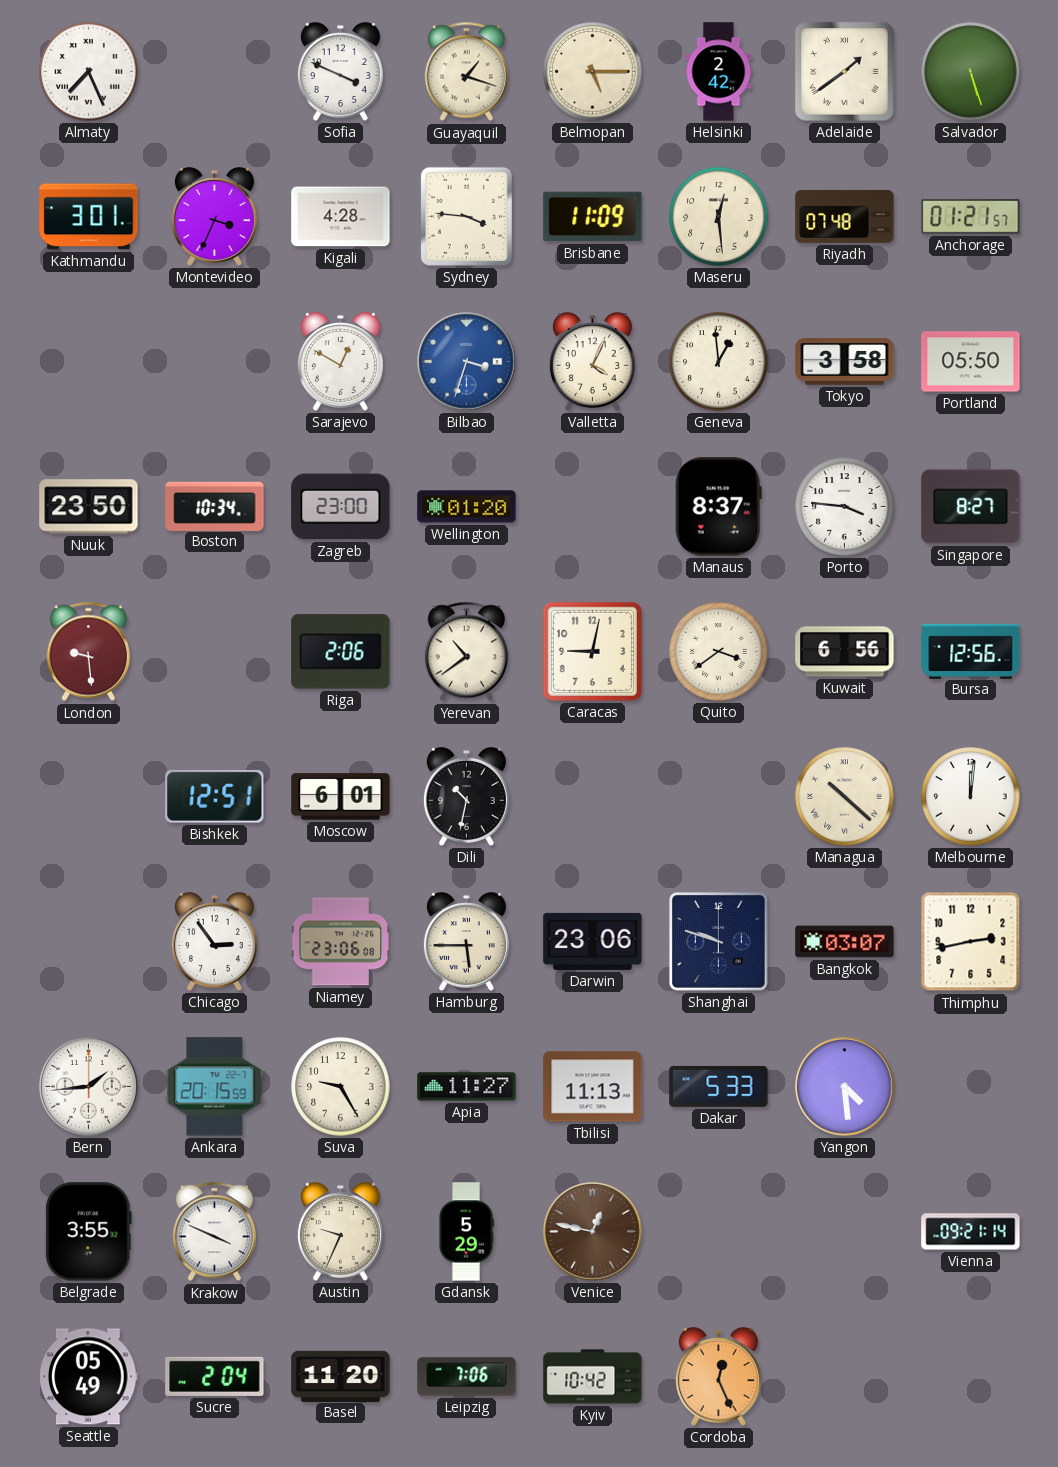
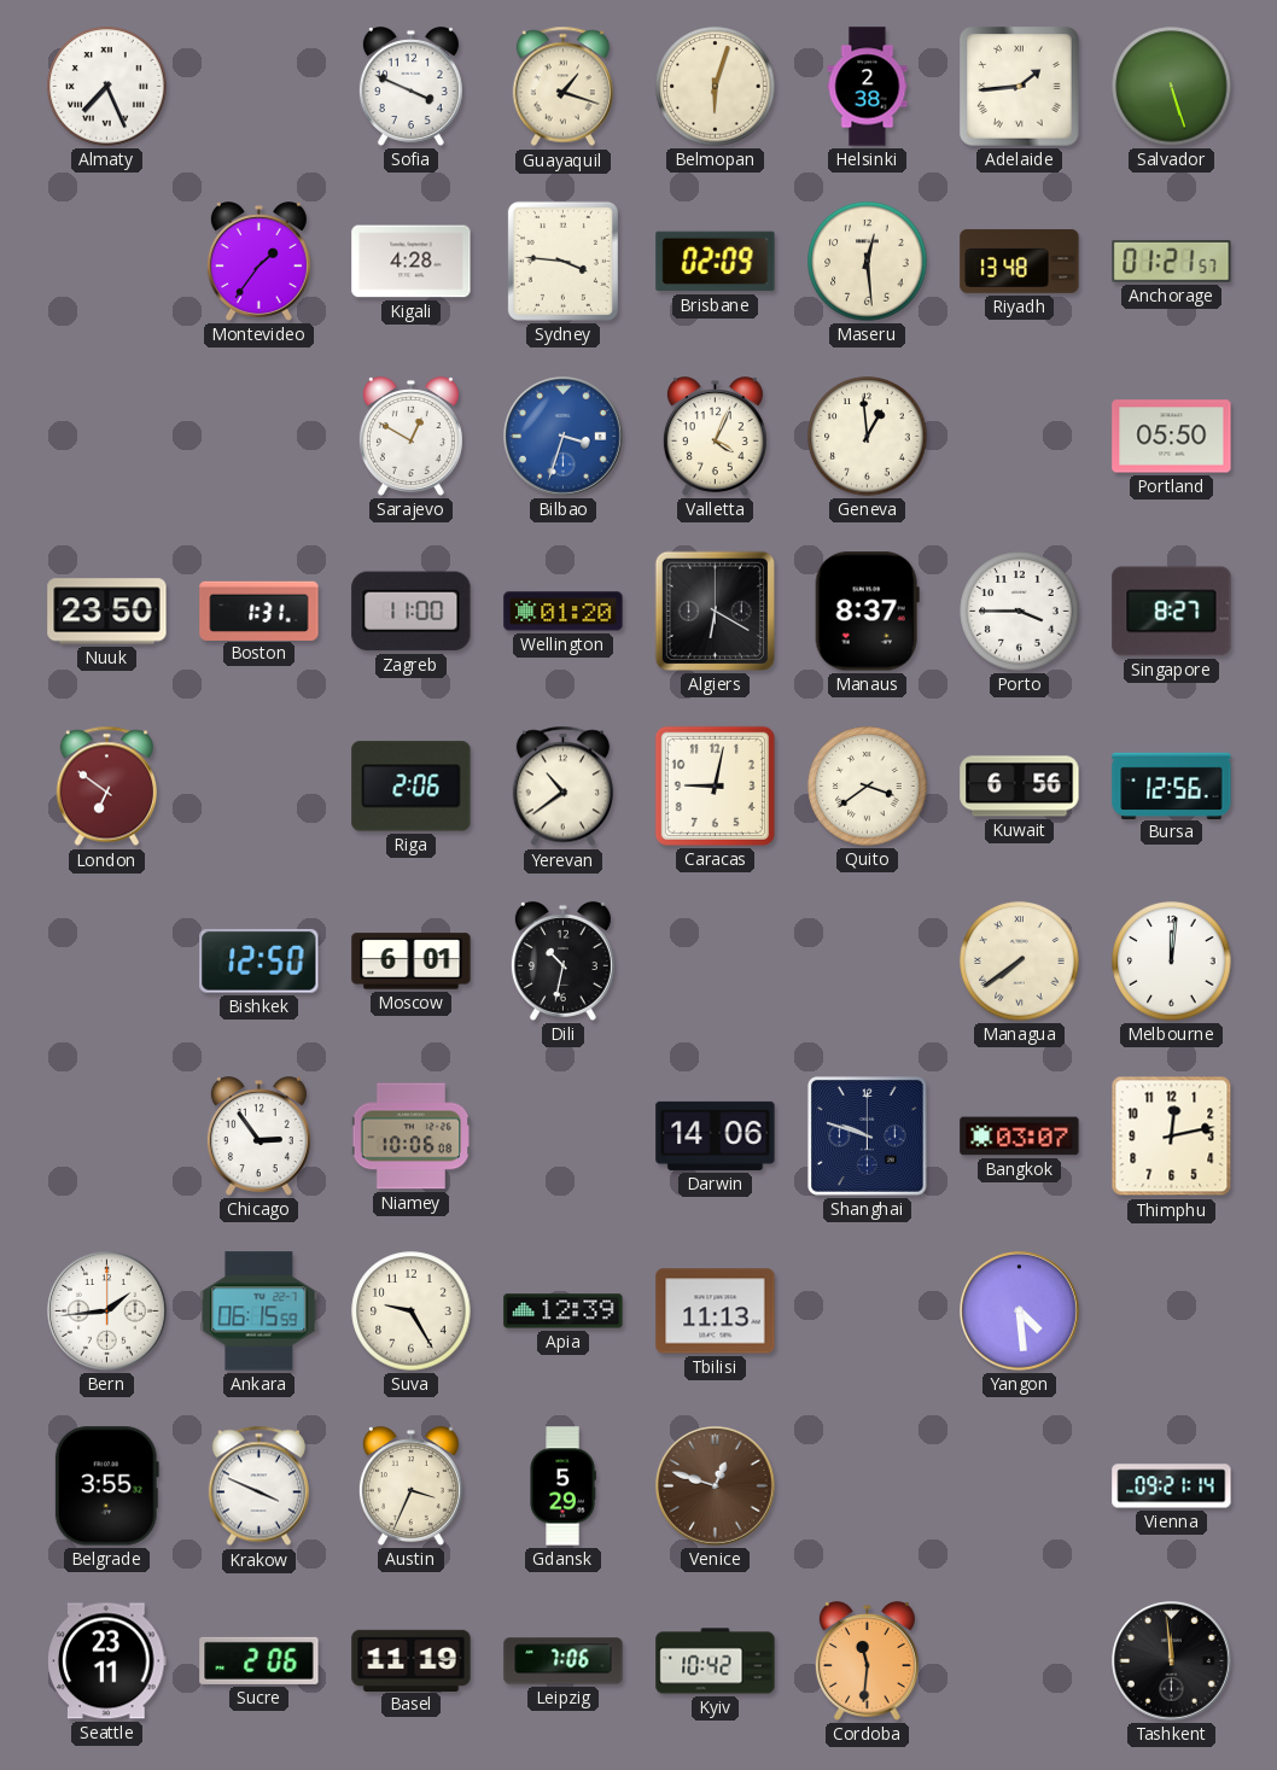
Belmopan: 5:15 -> 6:03
Helsinki: 2:42 -> 2:38
Adelaide: 1:39 -> 1:44
Kathmandu: 3:01 -> none
Montevideo: 3:34 -> 1:36
Brisbane: 11:09 -> 02:09
Riyadh: 07:48 -> 13:48
Tokyo: 3:58 -> none
Boston: 10:34 -> 1:31
Zagreb: 23:00 -> 11:00
Algiers: none -> 6:20
Porto: 3:46 -> 3:45
London: 9:29 -> 6:51
Bishkek: 12:51 -> 12:50
Managua: 10:22 -> 7:39
Niamey: 23:06 -> 10:06
Hamburg: 5:45 -> none
Darwin: 23:06 -> 14:06
Thimphu: 2:43 -> 12:13
Ankara: 20:15 -> 06:15
Apia: 11:27 -> 12:39
Dakar: 5:33 -> none
Austin: 9:34 -> 3:34
Venice: 12:47 -> 12:48
Seattle: 05:49 -> 23:11
Sucre: 2:04 -> 2:06
Basel: 11:20 -> 11:19
Cordoba: 12:26 -> 11:31
Tashkent: none -> 11:59
